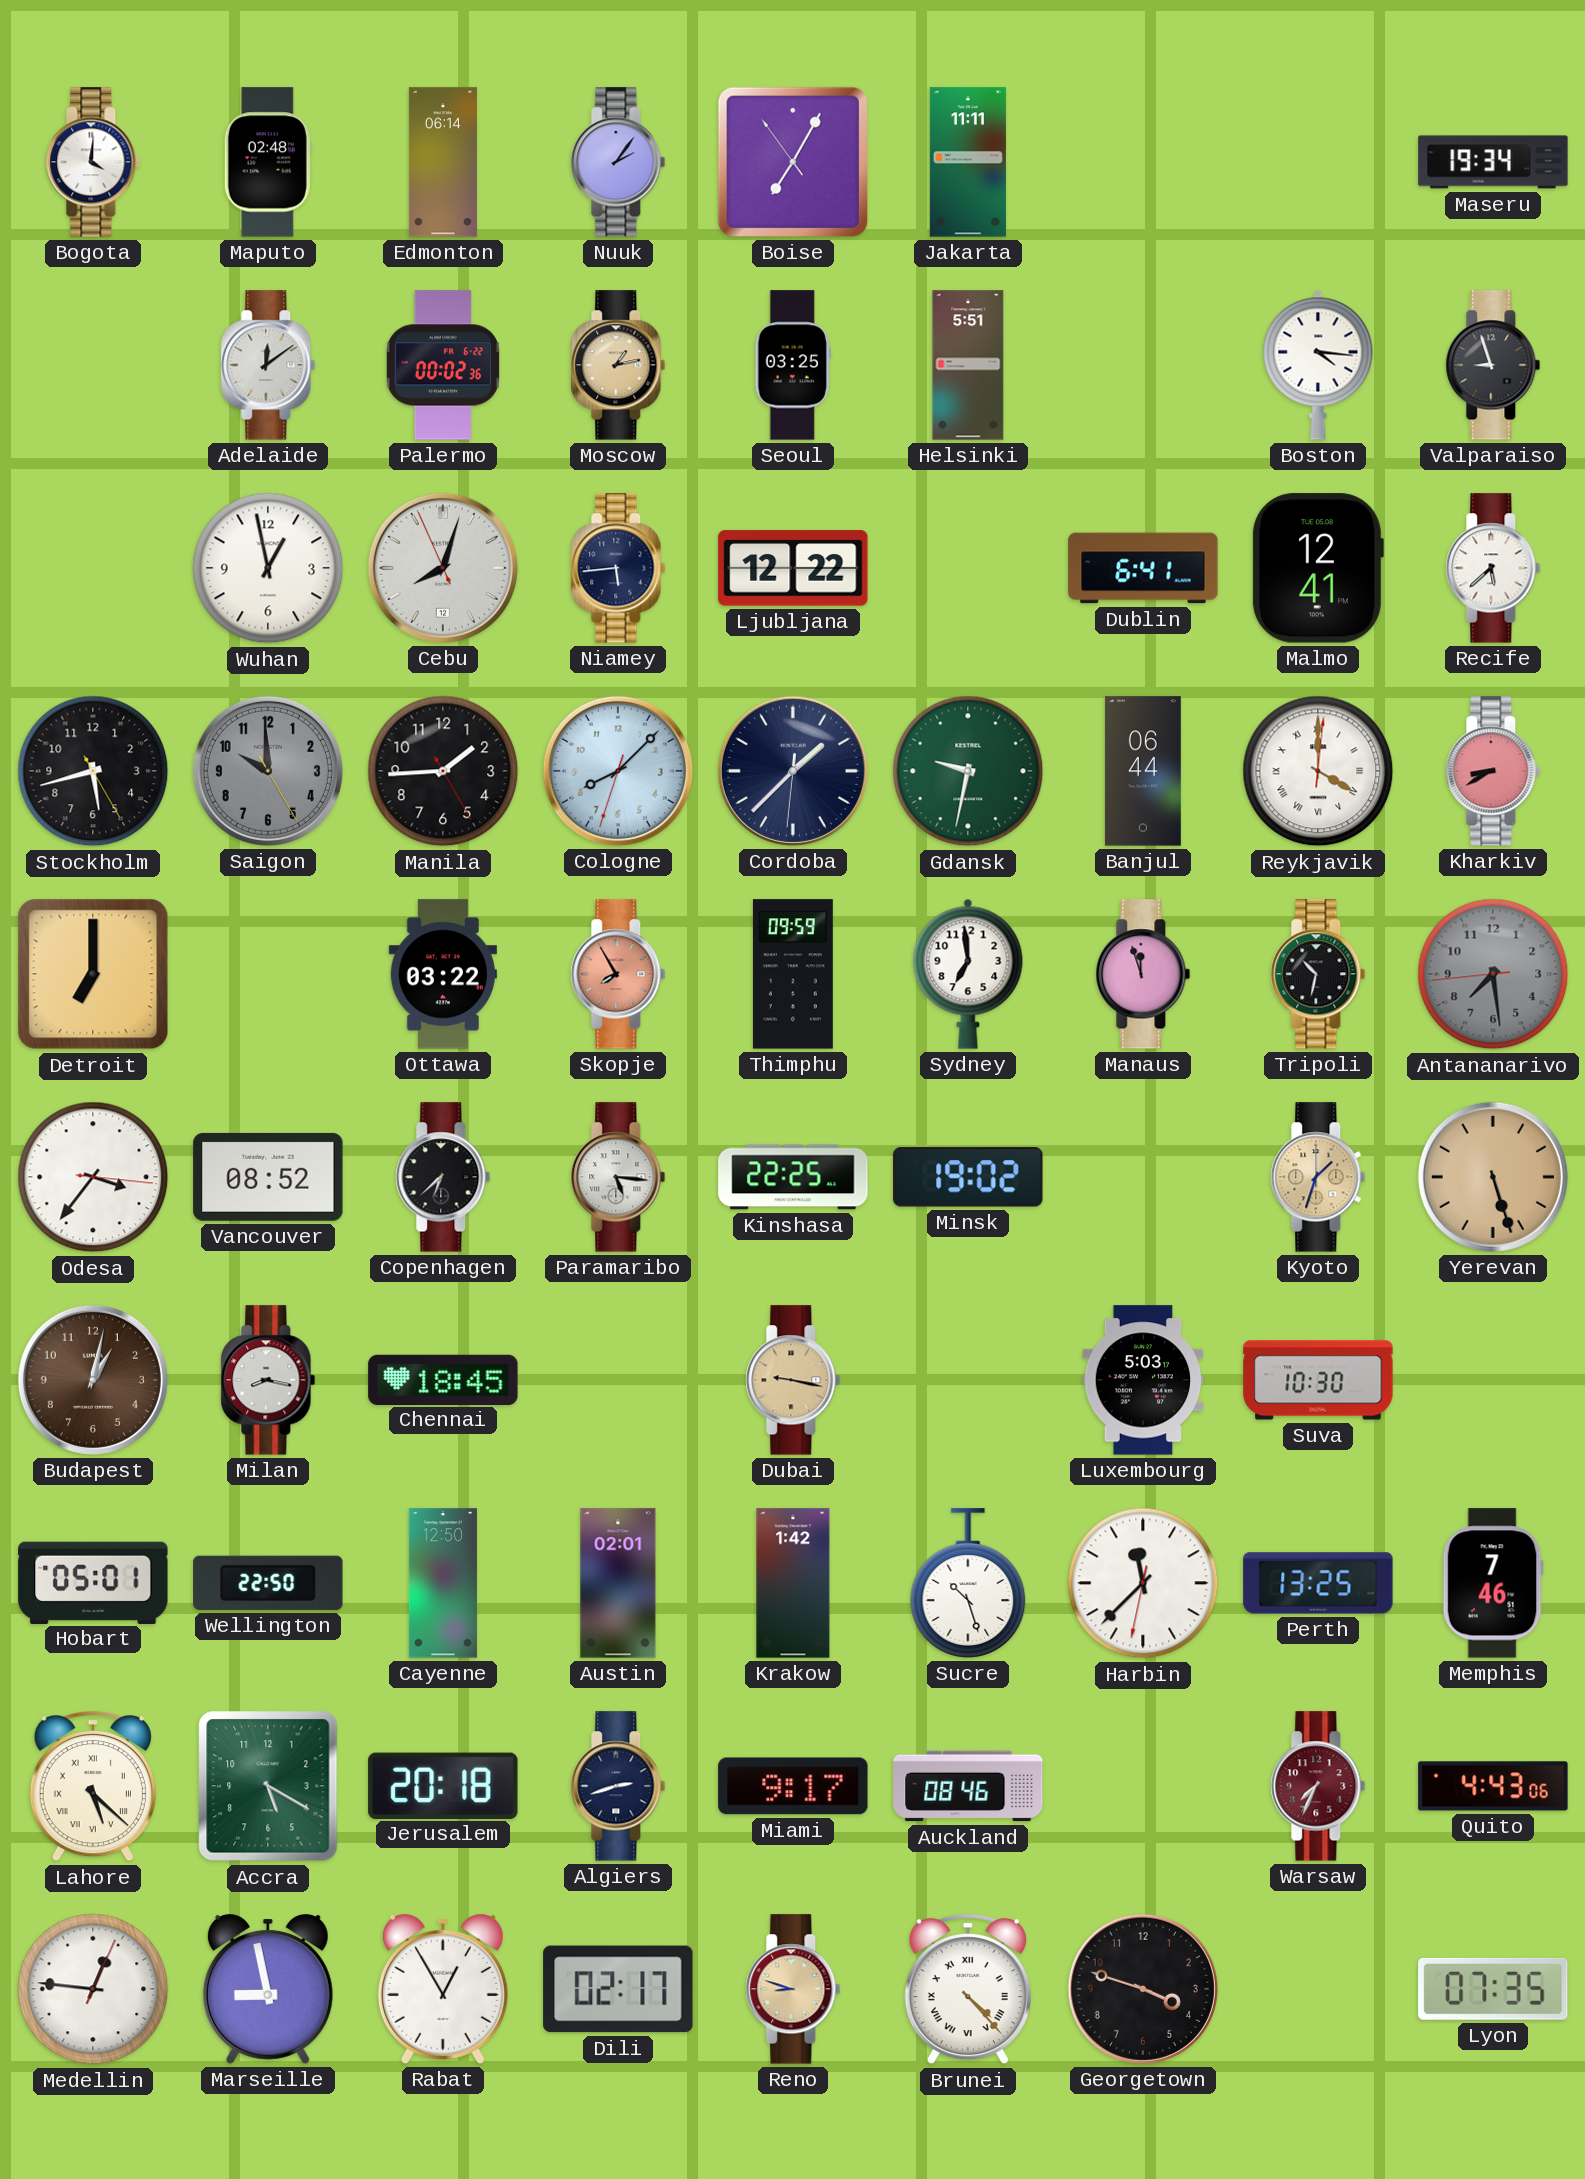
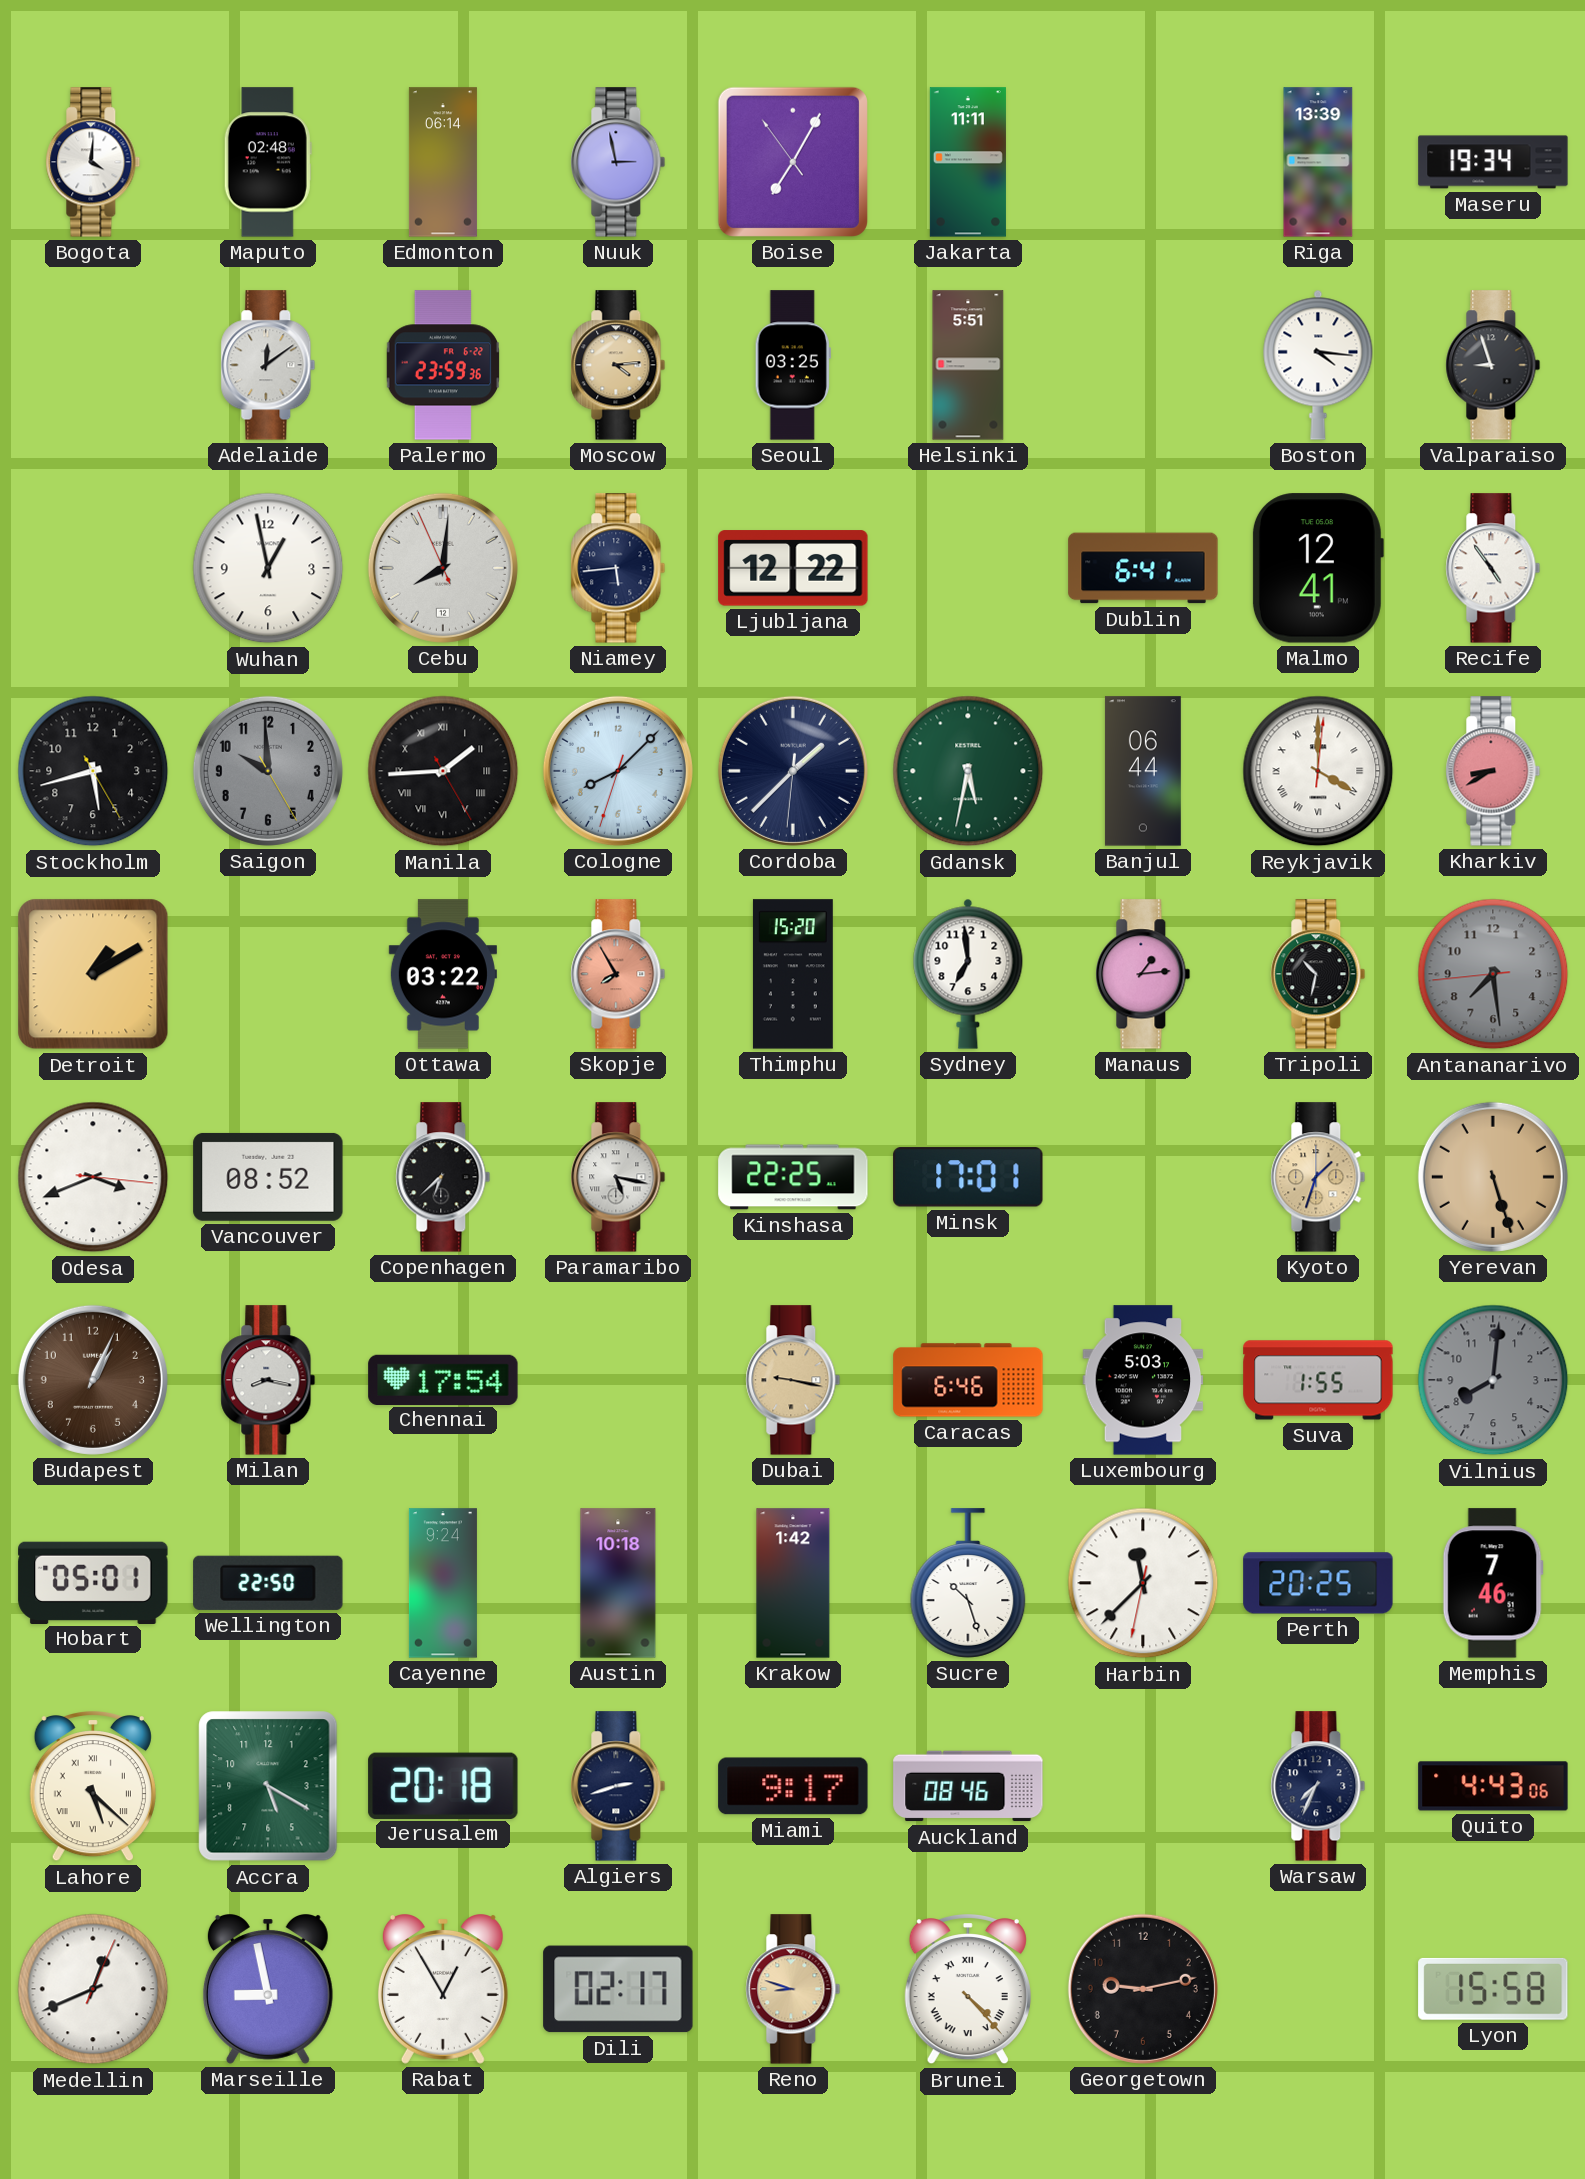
Nuuk: 2:06 -> 2:58
Riga: none -> 13:39
Palermo: 00:02 -> 23:59
Moscow: 1:13 -> 4:14
Cebu: 8:02 -> 8:00
Recife: 5:38 -> 4:54
Manila numerals: Arabic -> Roman
Gdansk: 9:32 -> 5:32
Detroit: 7:00 -> 1:10
Thimphu: 09:59 -> 15:20
Manaus: 11:57 -> 1:14
Odesa: 3:36 -> 3:41
Paramaribo: 5:16 -> 5:17
Minsk: 19:02 -> 17:01
Budapest: 1:02 -> 1:04
Chennai: 18:45 -> 17:54
Caracas: none -> 6:46
Suva: 10:30 -> 1:55
Vilnius: none -> 8:01
Cayenne: 12:50 -> 9:24
Austin: 02:01 -> 10:18
Perth: 13:25 -> 20:25
Warsaw dial: burgundy -> navy
Medellin: 12:46 -> 12:41
Georgetown: 3:48 -> 9:13
Lyon: 07:35 -> 15:58
